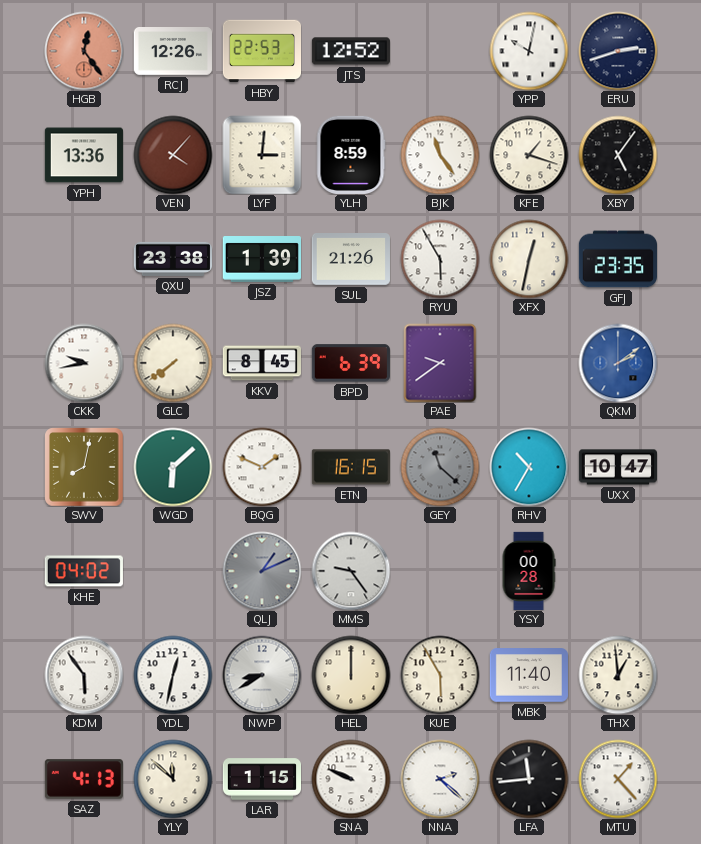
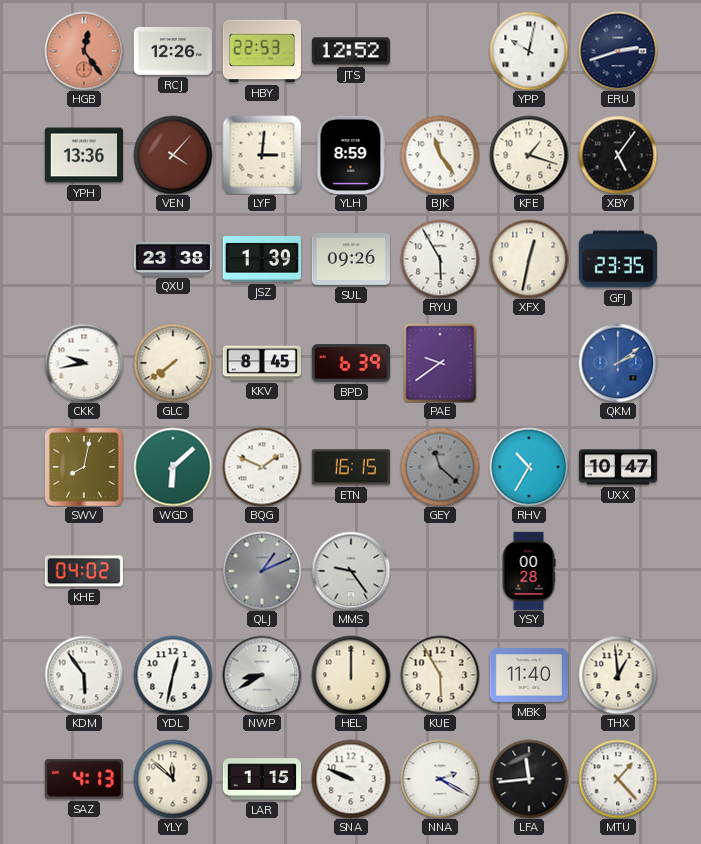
SUL: 21:26 -> 09:26
NNA: 2:22 -> 2:20
